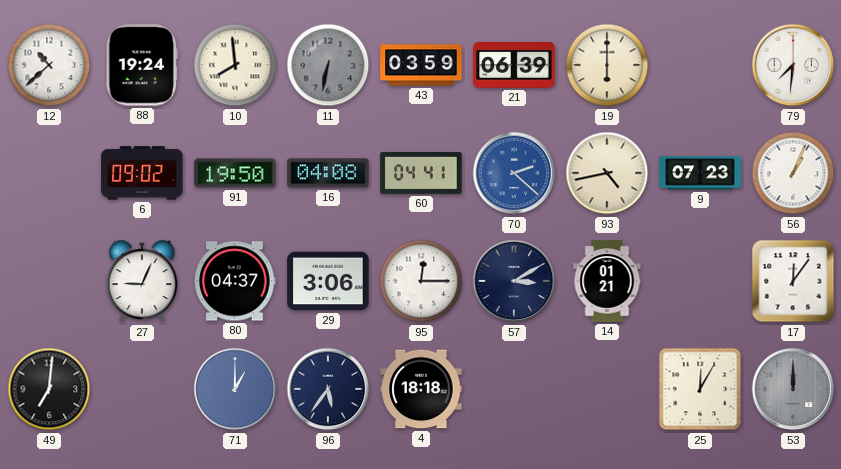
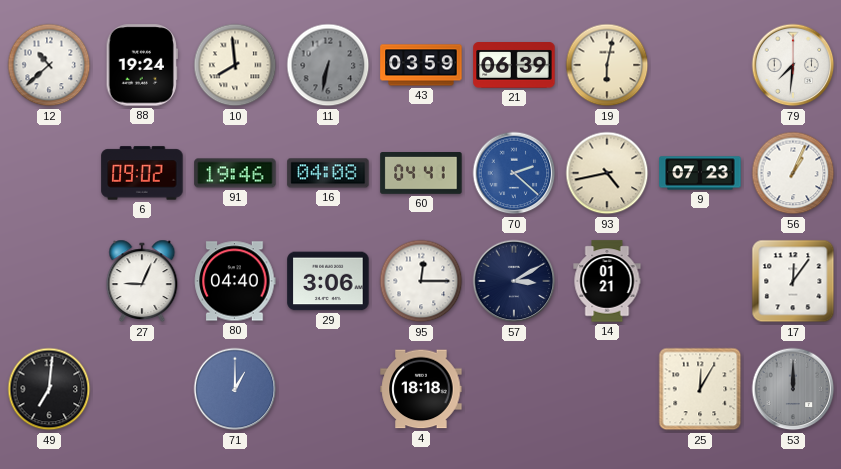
19: 6:00 -> 6:02
91: 19:50 -> 19:46
80: 04:37 -> 04:40
96: 5:36 -> none
